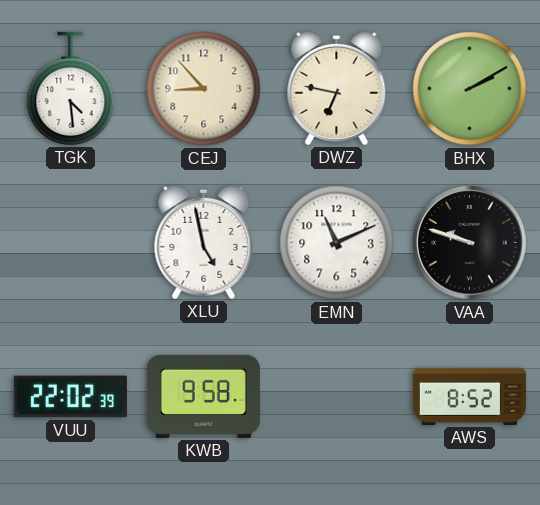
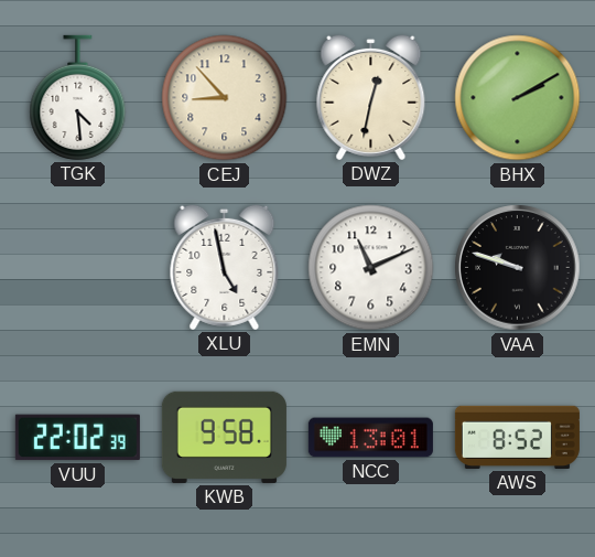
DWZ: 6:47 -> 12:32
NCC: none -> 13:01
